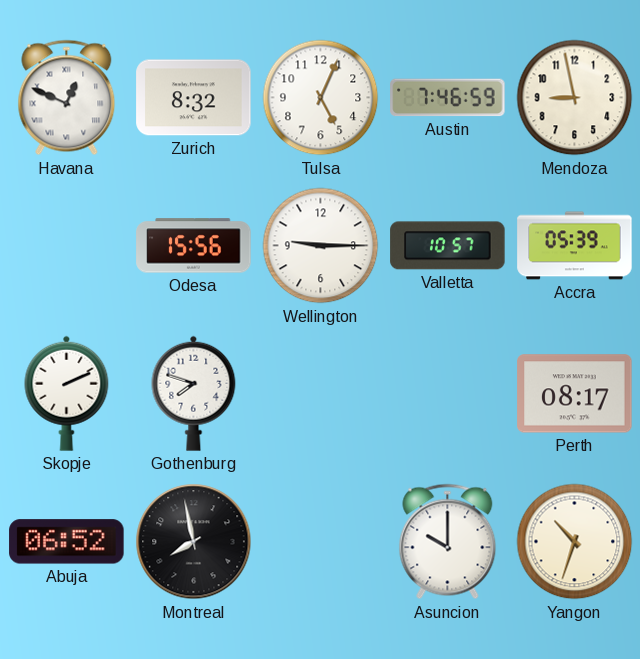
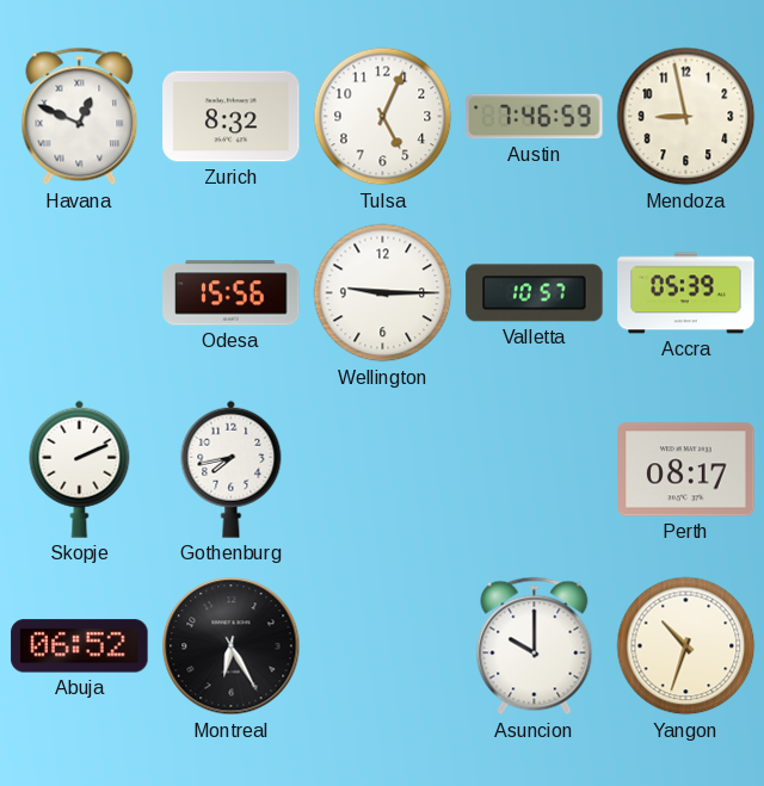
Gothenburg: 7:48 -> 7:43
Montreal: 7:58 -> 6:25
